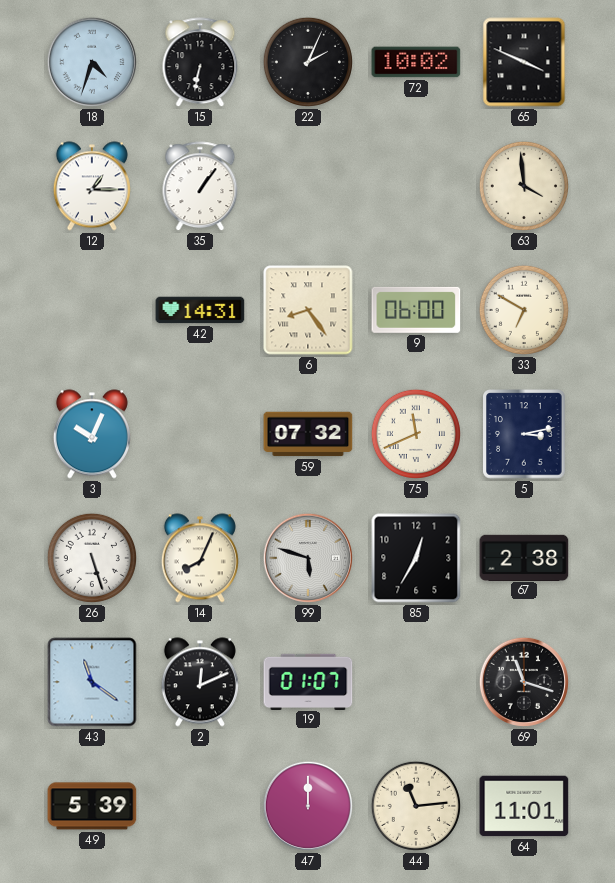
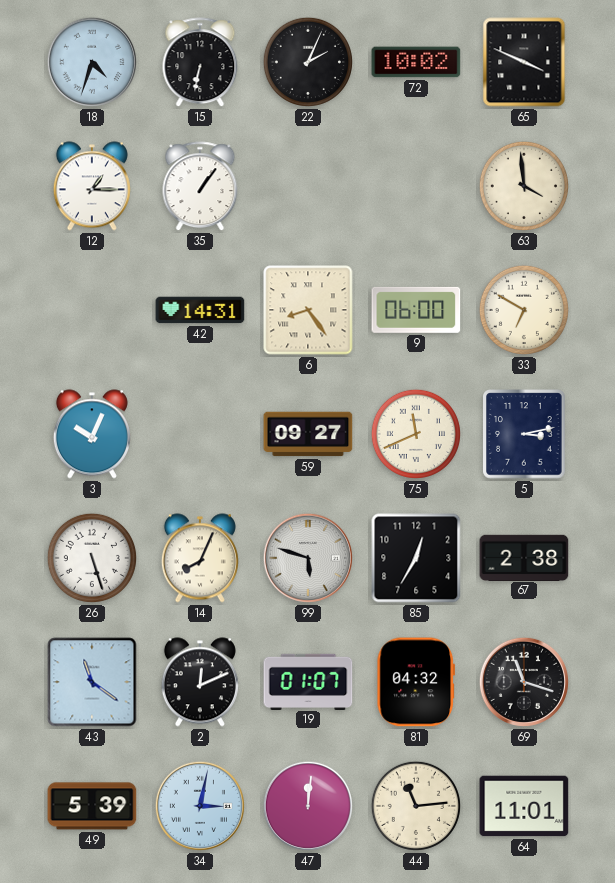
59: 07:32 -> 09:27
81: none -> 04:32
34: none -> 3:02
47: 12:00 -> 12:01
